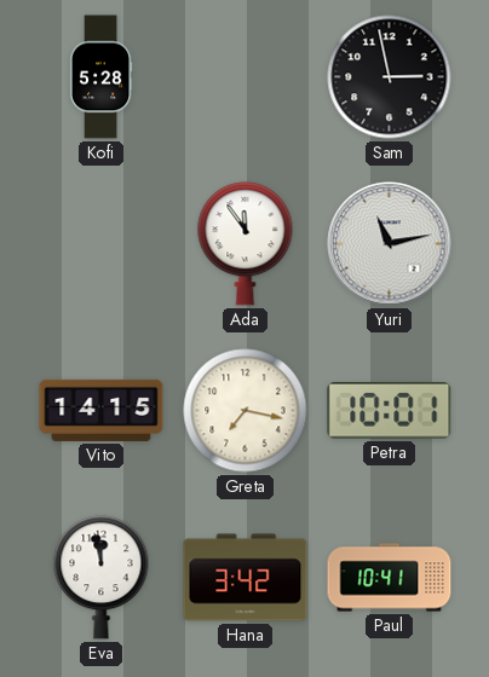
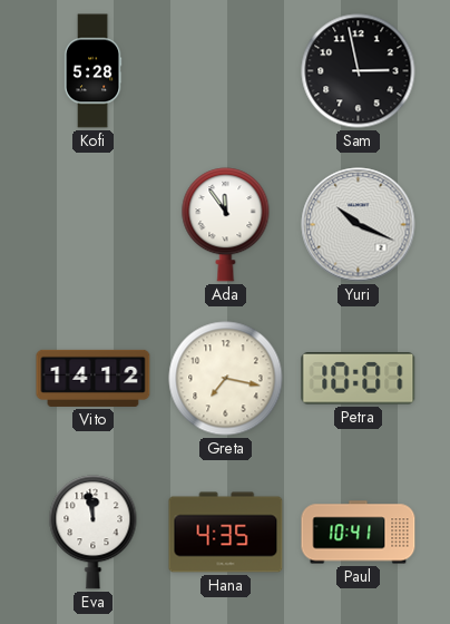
Yuri: 11:13 -> 10:19
Vito: 14:15 -> 14:12
Hana: 3:42 -> 4:35
